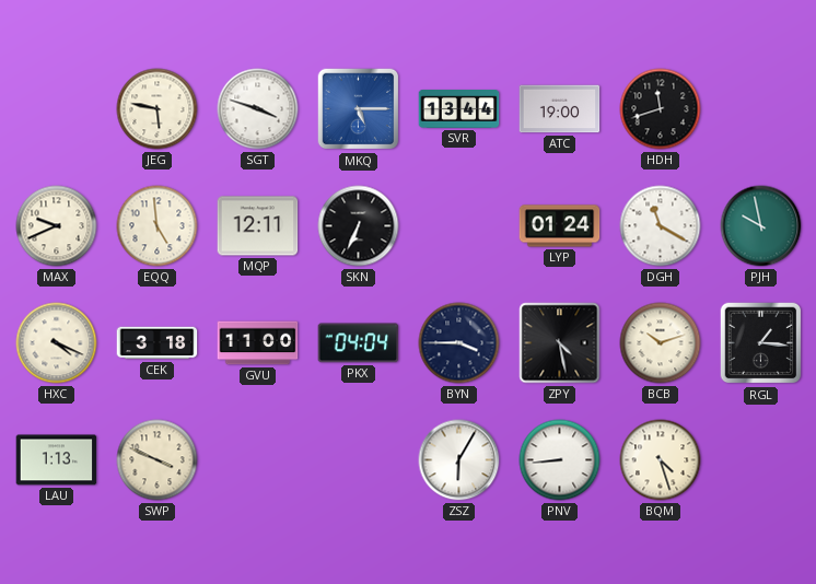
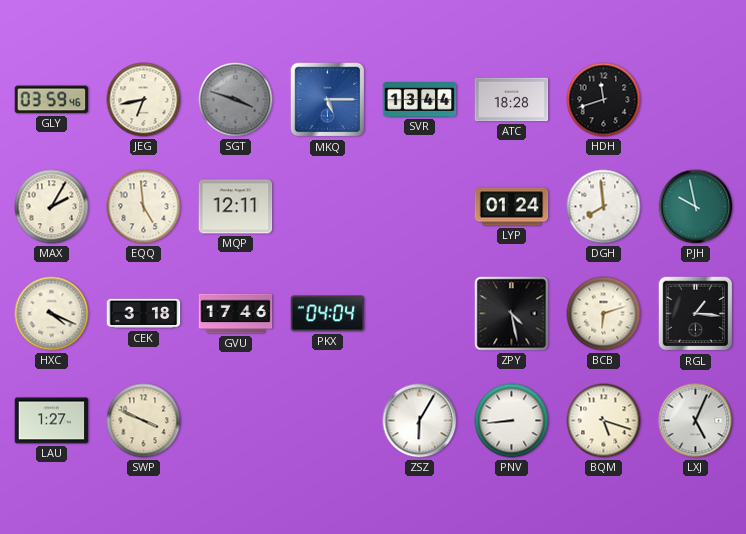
GLY: none -> 03:59
JEG: 5:47 -> 6:43
SGT dial: white -> grey
ATC: 19:00 -> 18:28
MAX: 9:41 -> 2:05
SKN: 6:34 -> none
DGH: 11:20 -> 7:59
GVU: 11:00 -> 17:46
BYN: 3:45 -> none
BCB: 10:12 -> 6:12
LAU: 1:13 -> 1:27
BQM: 4:27 -> 5:18
LXJ: none -> 5:04
